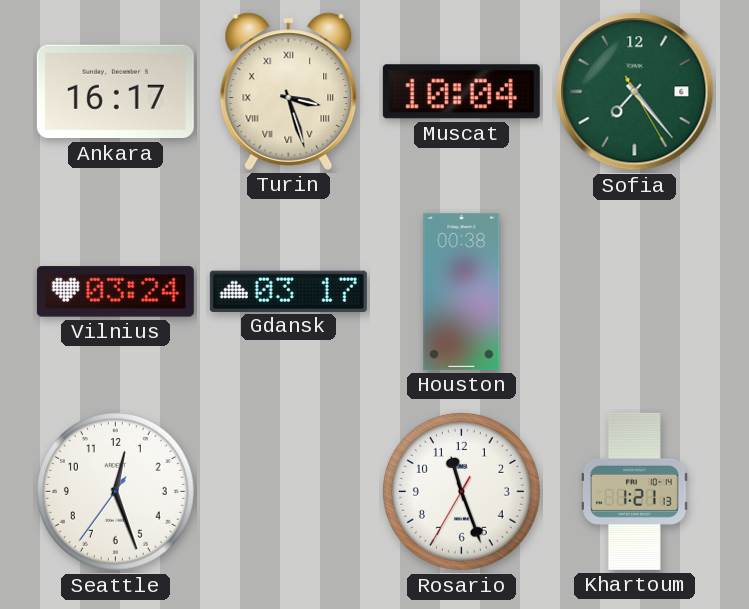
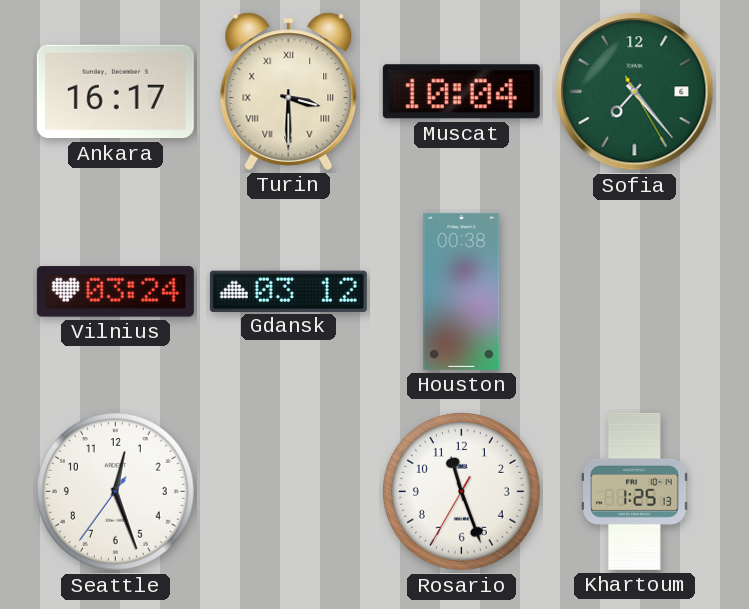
Turin: 3:27 -> 3:30
Gdansk: 03:17 -> 03:12
Khartoum: 1:21 -> 1:25
